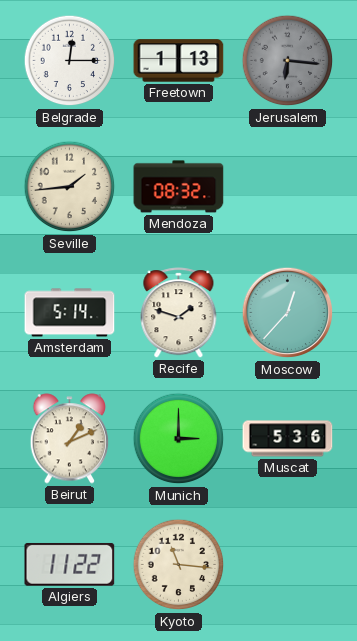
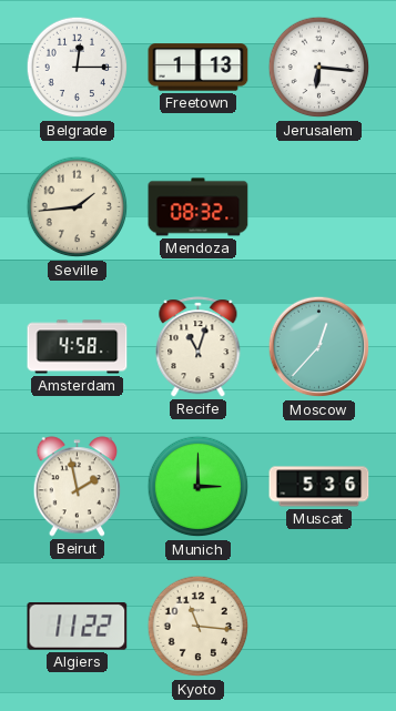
Jerusalem dial: grey -> white
Amsterdam: 5:14 -> 4:58
Recife: 1:48 -> 11:03
Beirut: 1:11 -> 1:58
